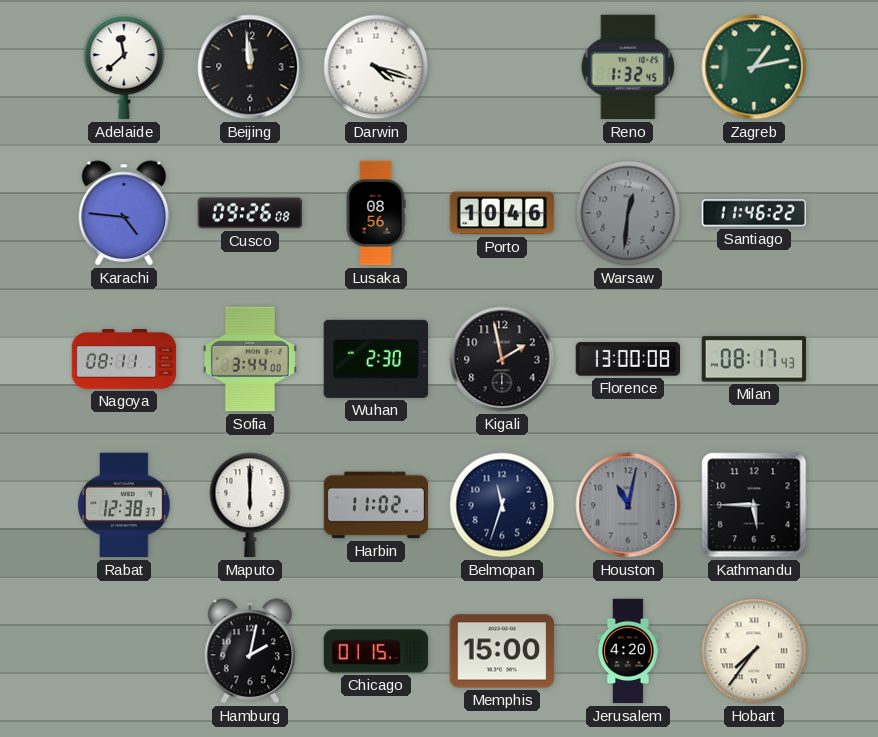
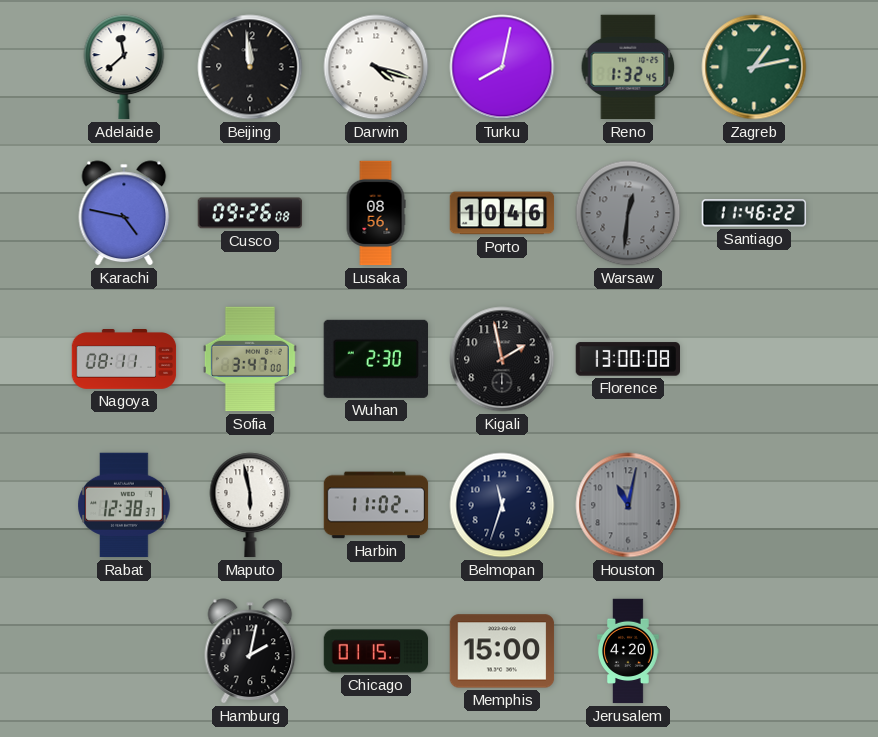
Turku: none -> 8:02
Karachi: 4:46 -> 4:47
Sofia: 3:44 -> 3:47
Milan: 08:17 -> none
Maputo: 6:00 -> 5:58
Kathmandu: 5:45 -> none
Hobart: 7:36 -> none
